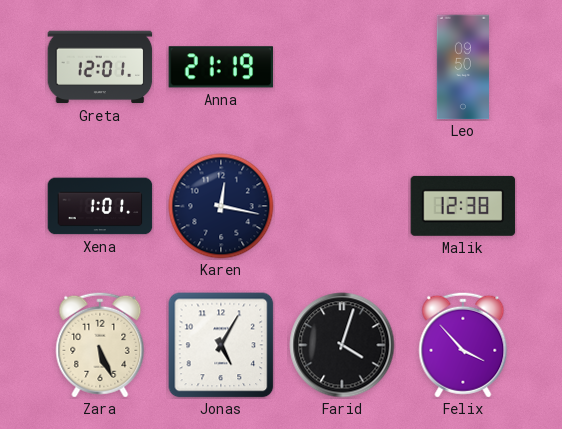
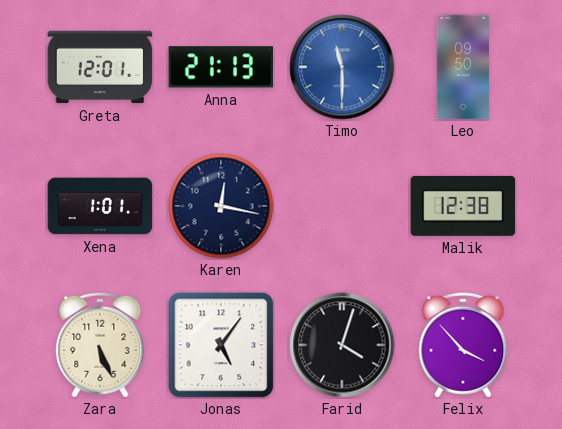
Anna: 21:19 -> 21:13
Timo: none -> 11:30
Jonas: 5:05 -> 5:06
